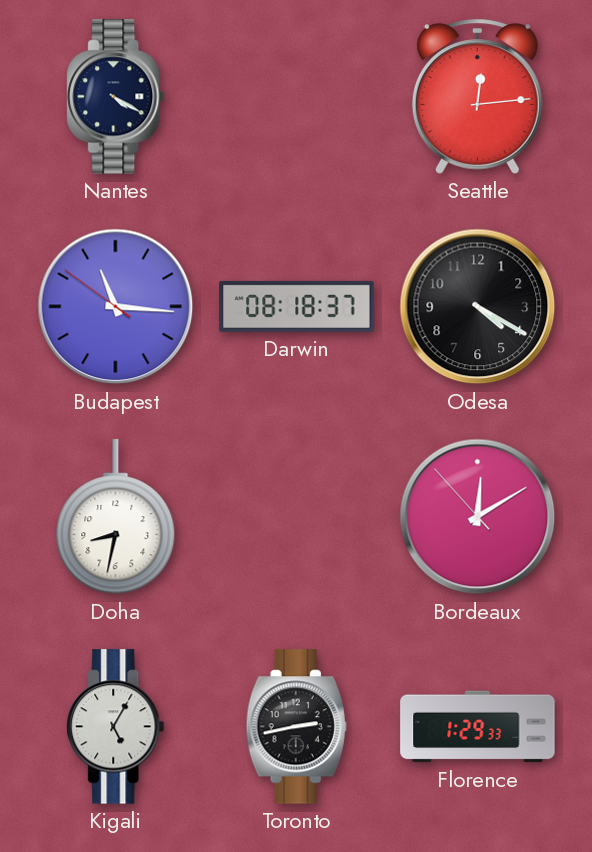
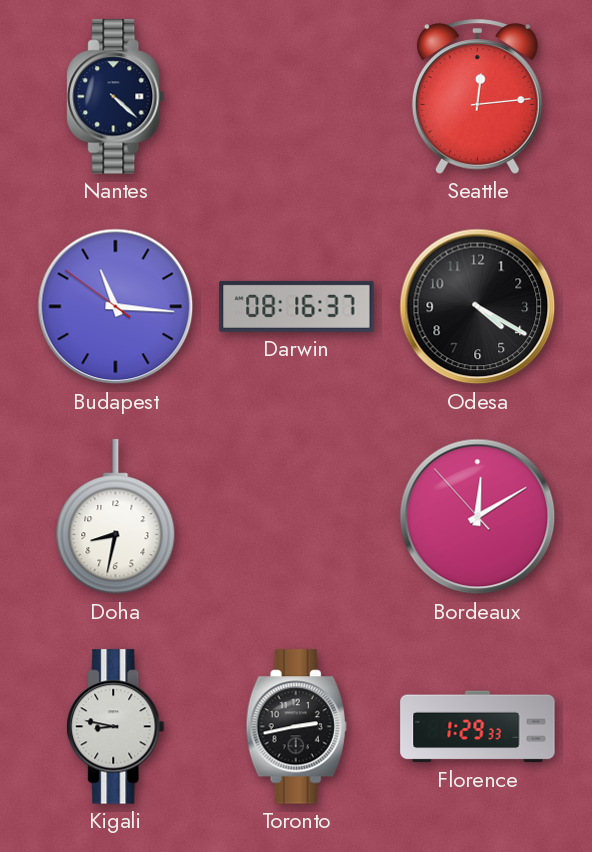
Nantes: 4:20 -> 4:22
Darwin: 08:18 -> 08:16
Kigali: 5:05 -> 8:47
